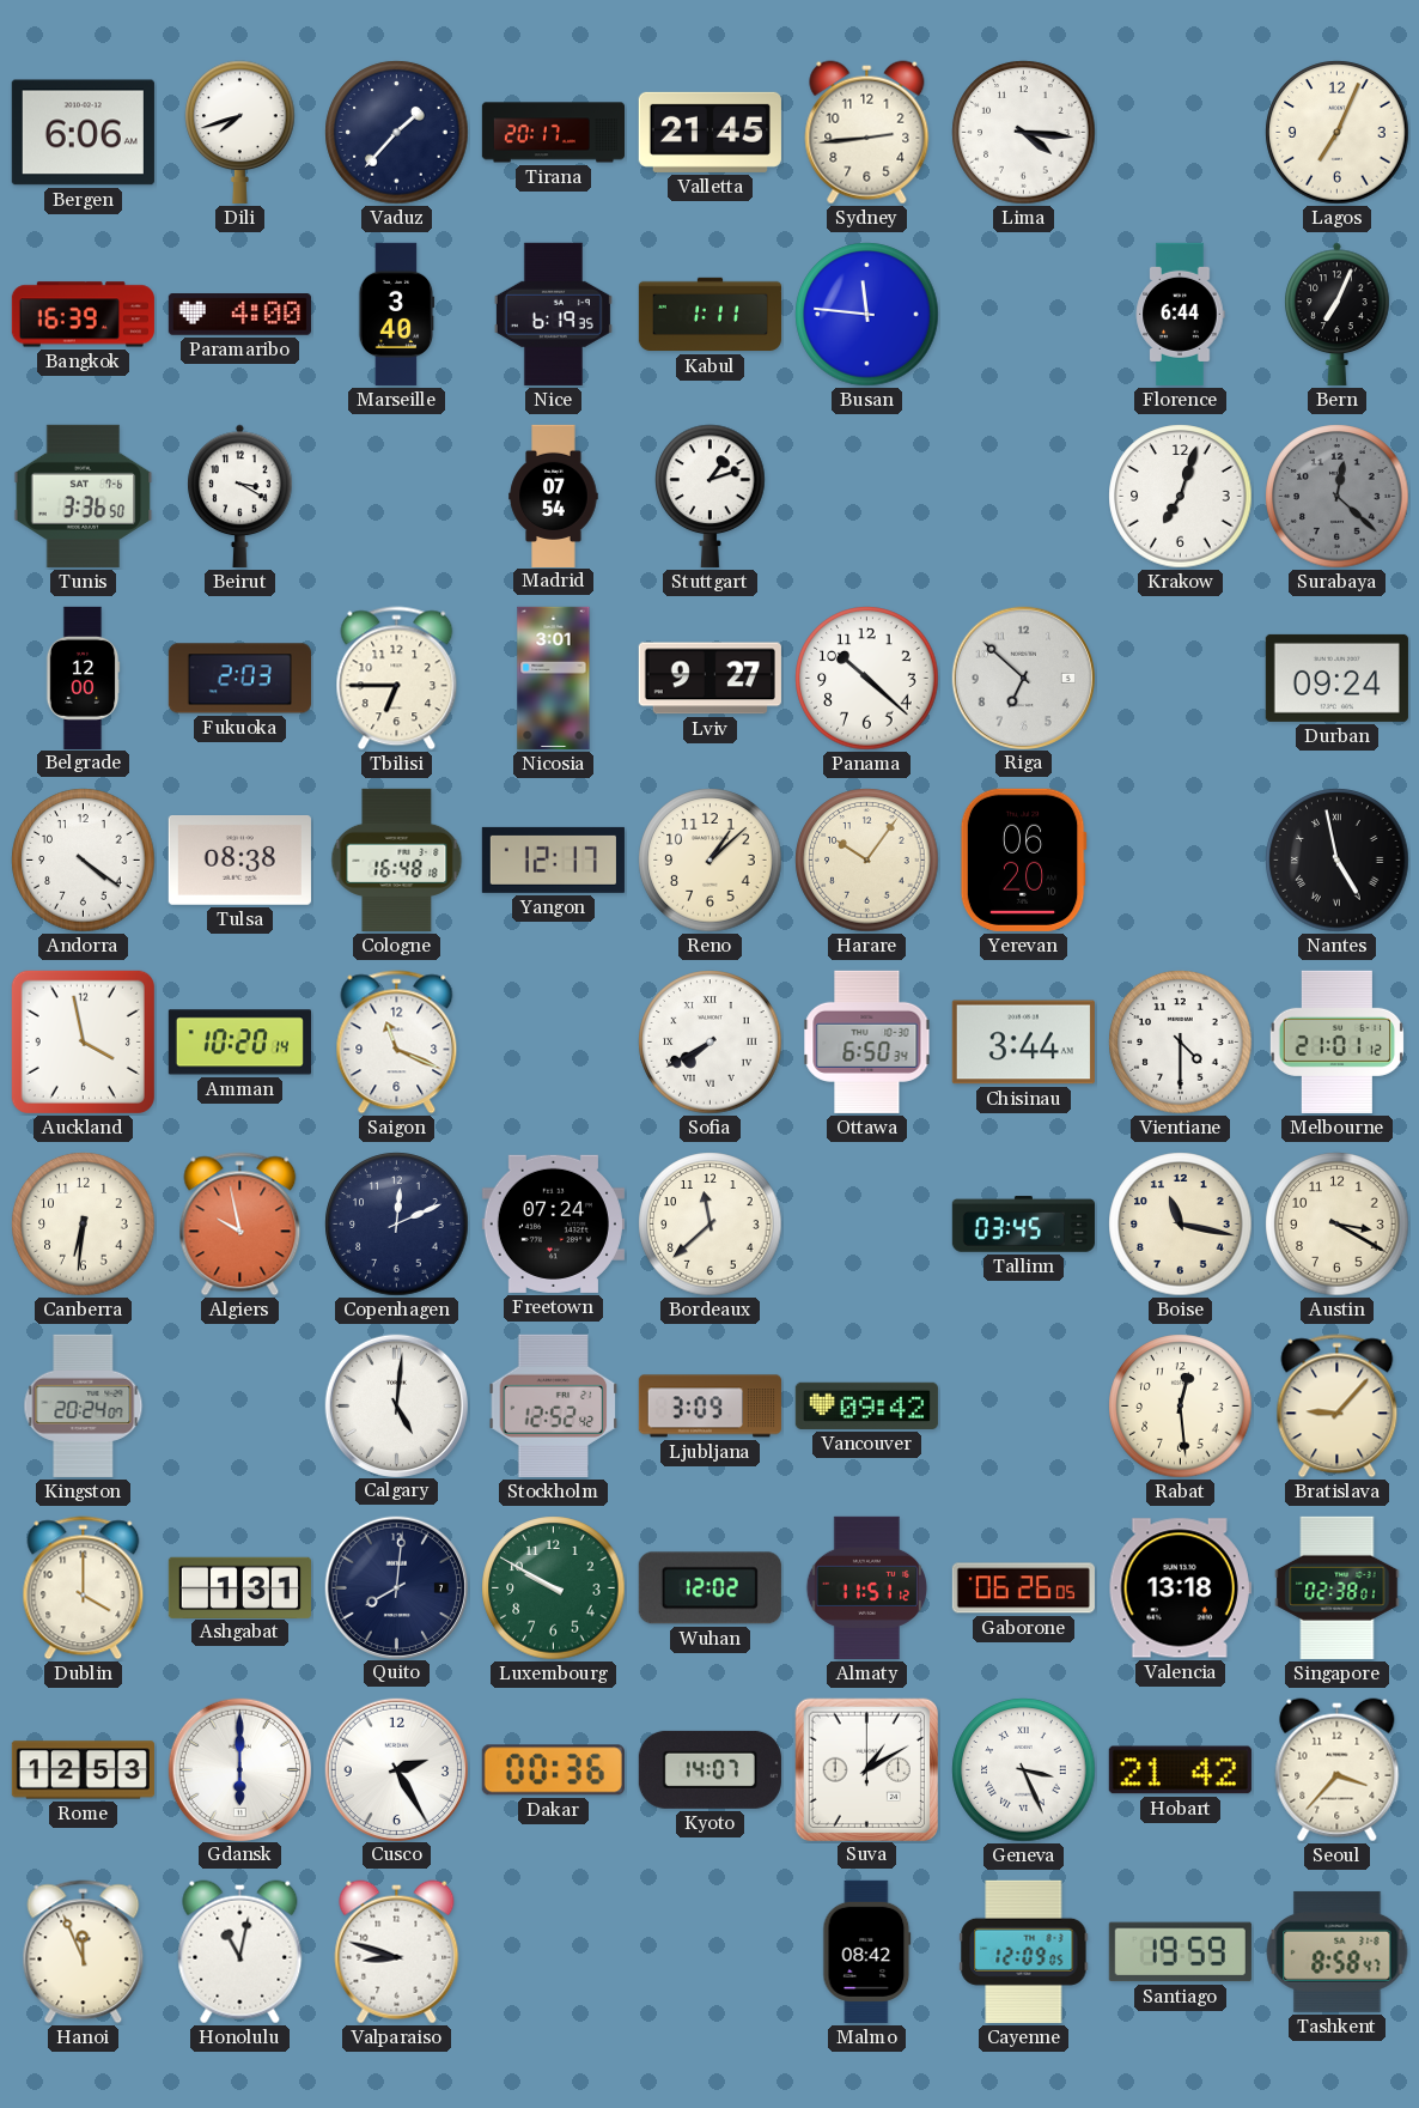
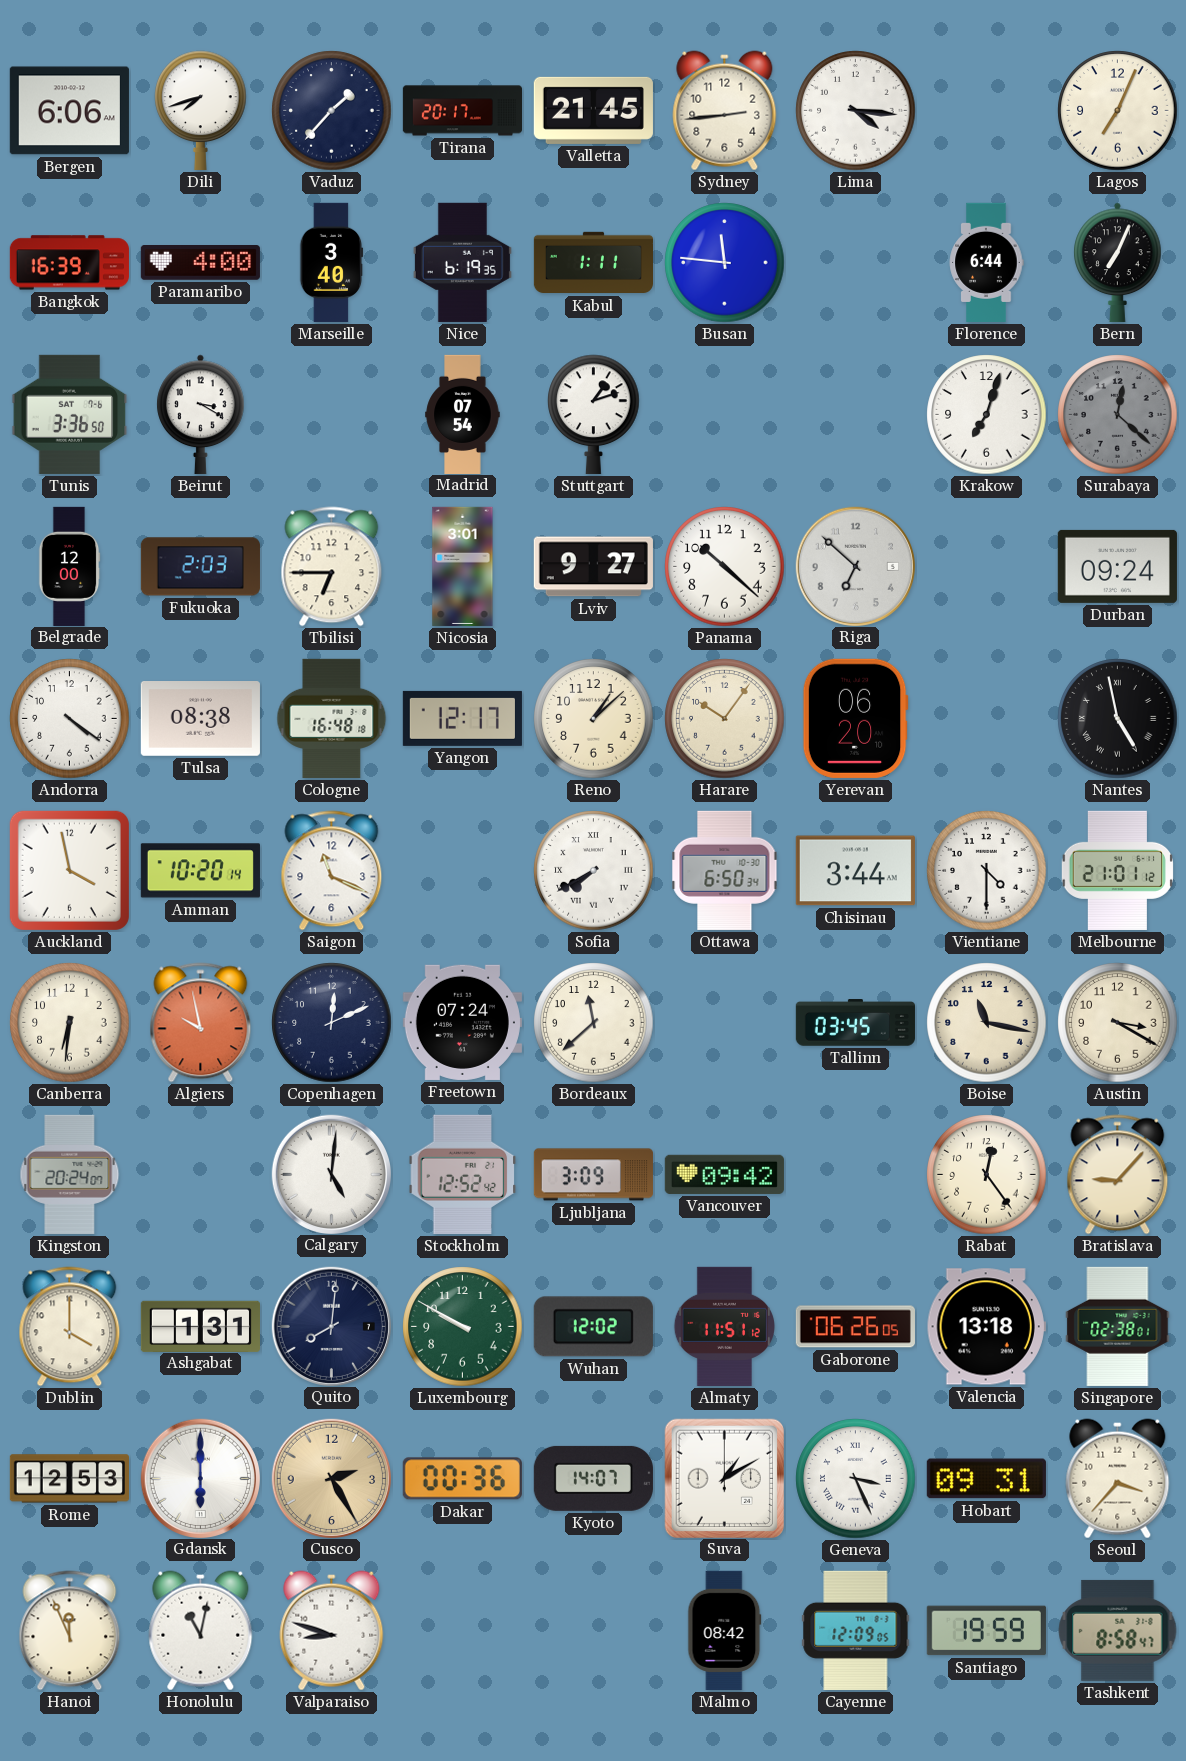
Rabat: 12:29 -> 12:24
Cusco dial: white -> champagne
Hobart: 21:42 -> 09:31
